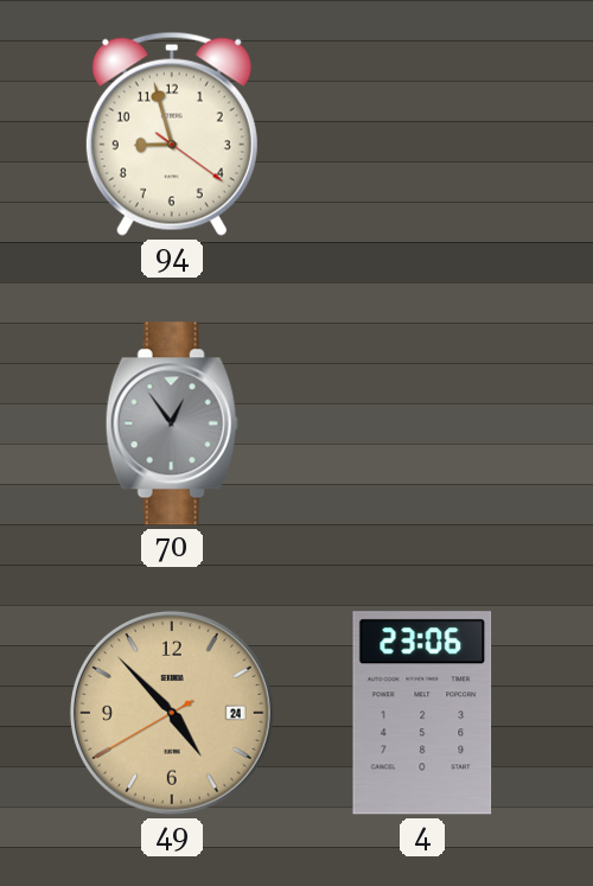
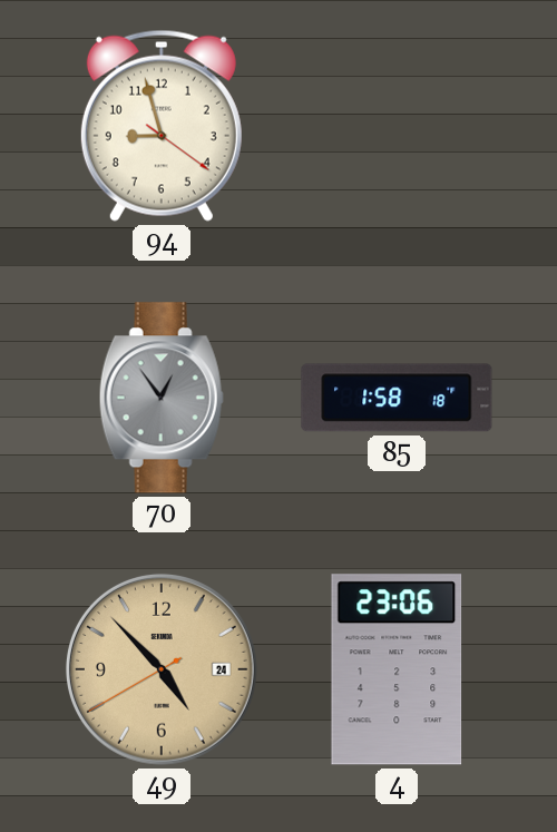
85: none -> 1:58
